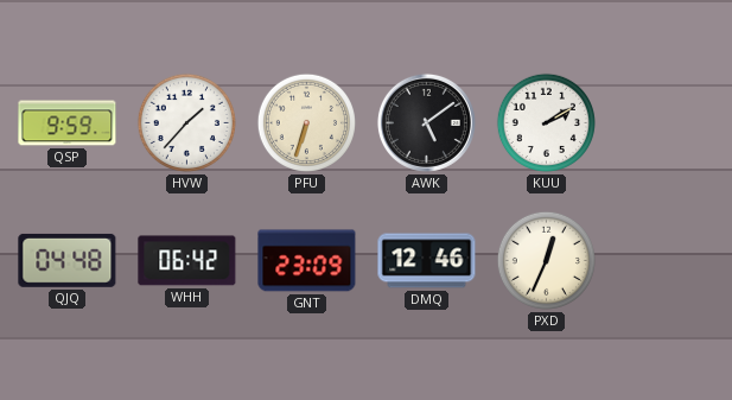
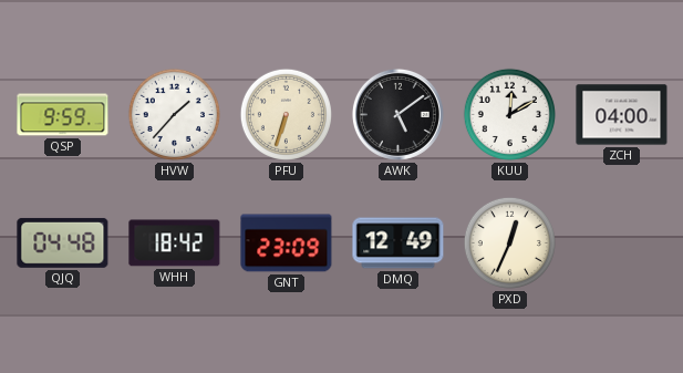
KUU: 2:10 -> 12:10
ZCH: none -> 04:00
WHH: 06:42 -> 18:42
DMQ: 12:46 -> 12:49
